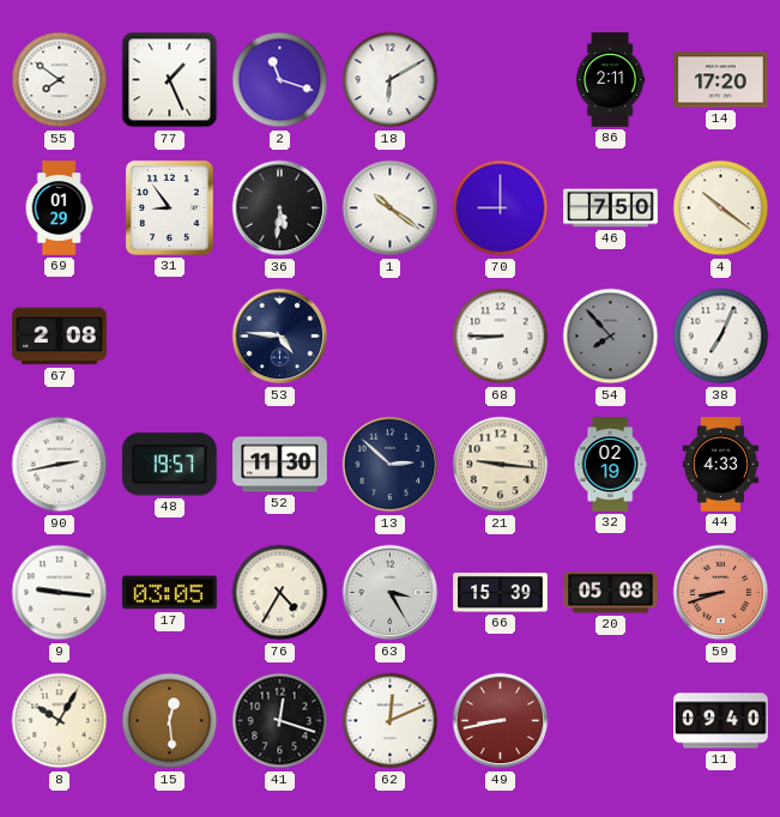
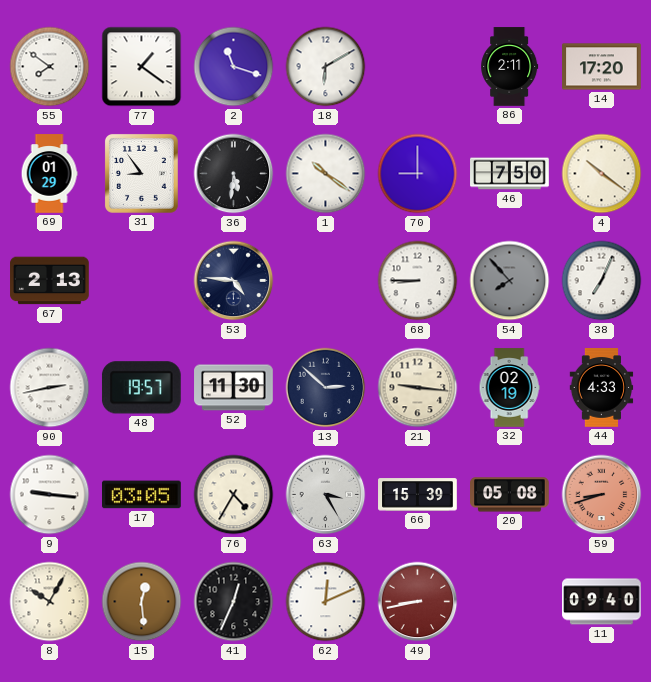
77: 1:26 -> 1:21
67: 2:08 -> 2:13
41: 12:18 -> 12:34
